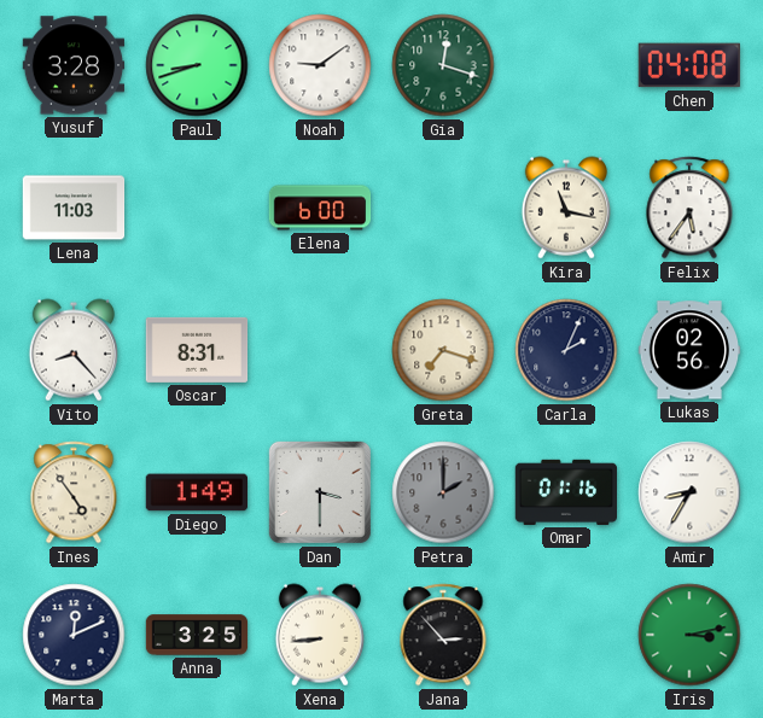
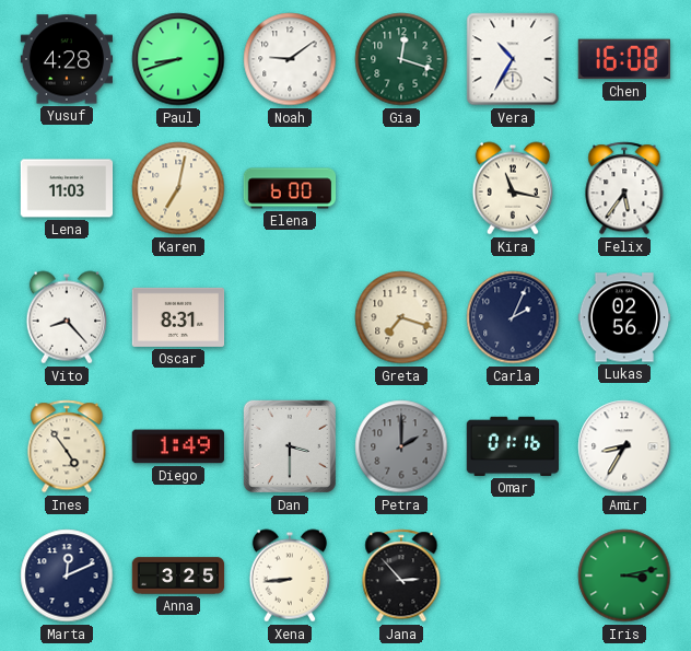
Yusuf: 3:28 -> 4:28
Vera: none -> 10:35
Chen: 04:08 -> 16:08
Karen: none -> 7:02
